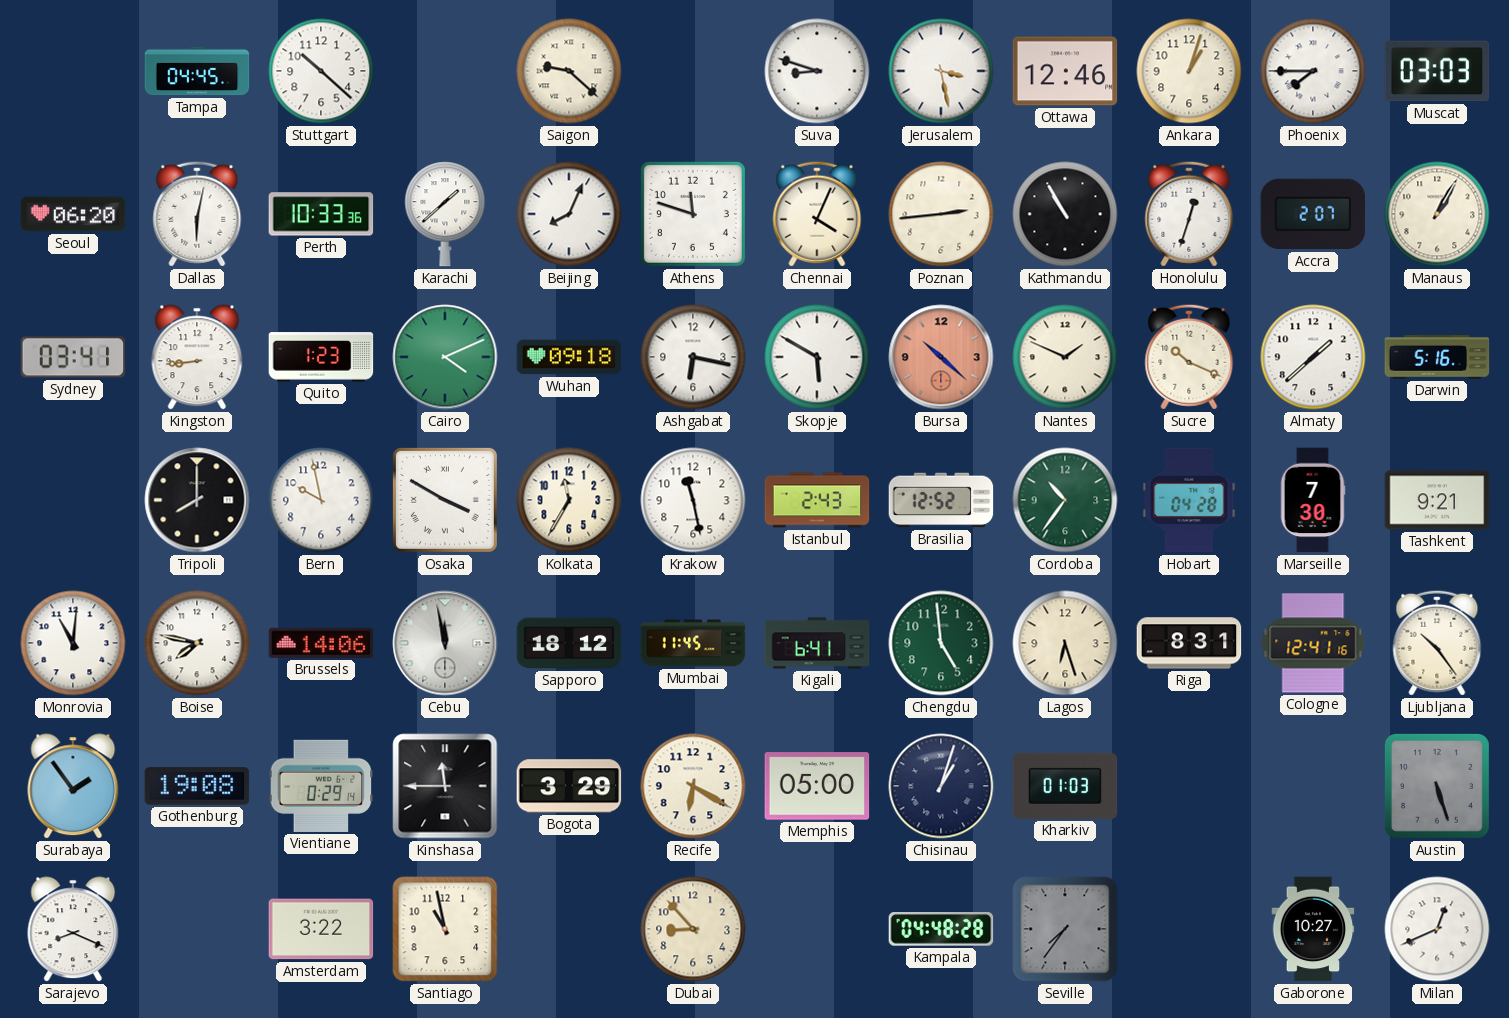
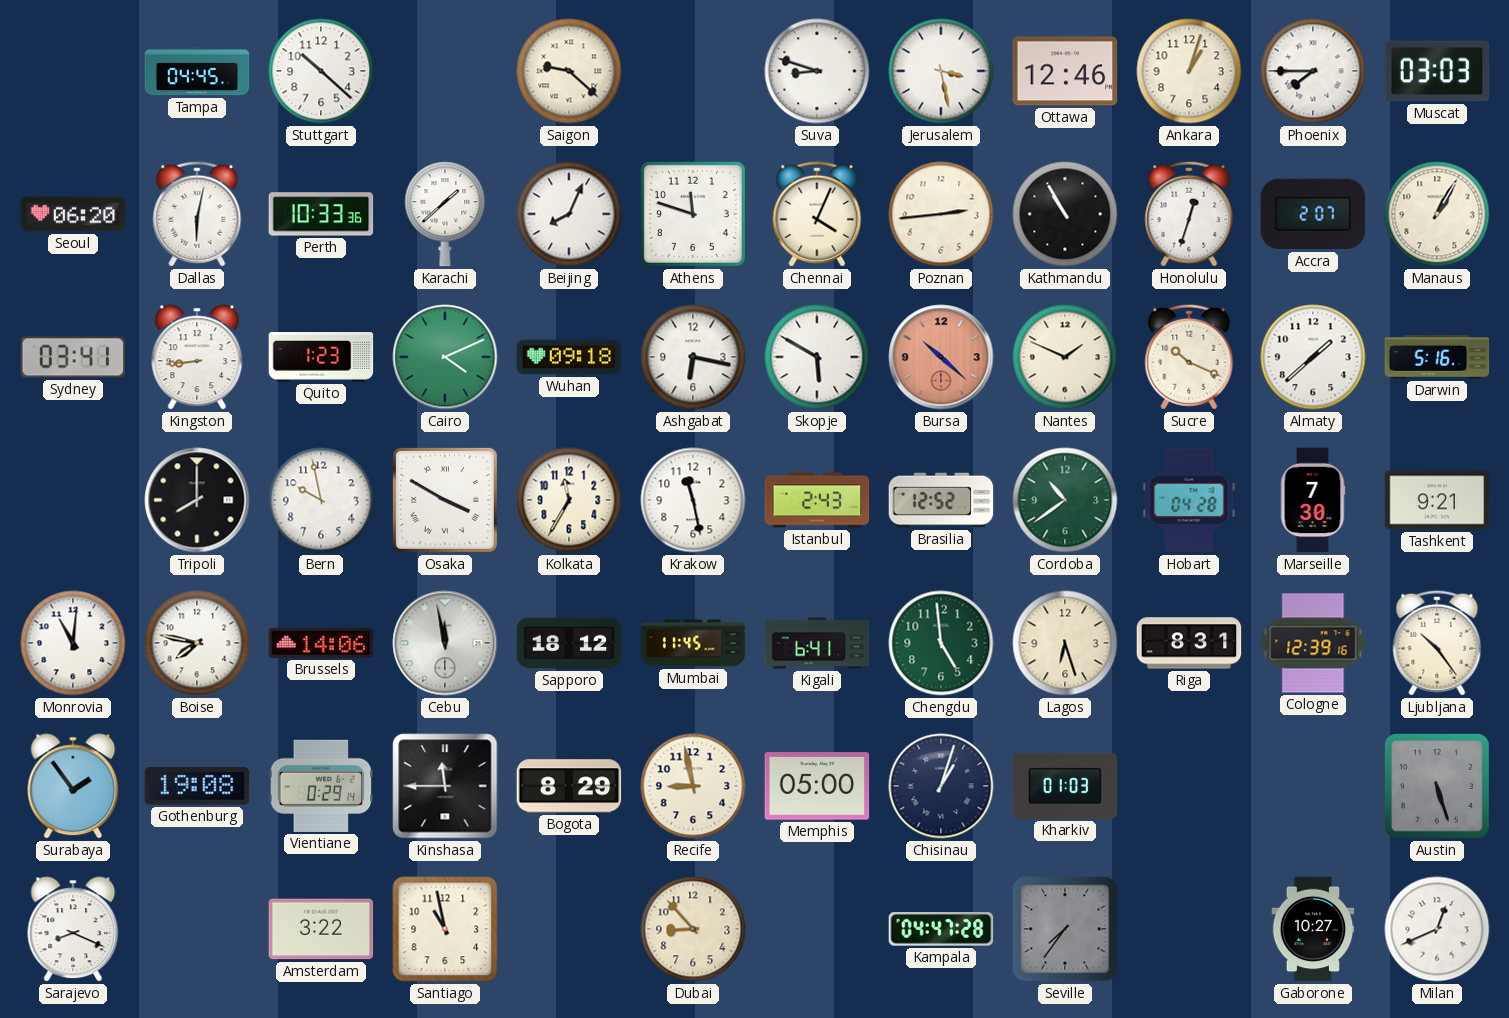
Cordoba: 10:36 -> 10:39
Cologne: 12:41 -> 12:39
Bogota: 3:29 -> 8:29
Recife: 6:20 -> 8:58
Kampala: 04:48 -> 04:47
